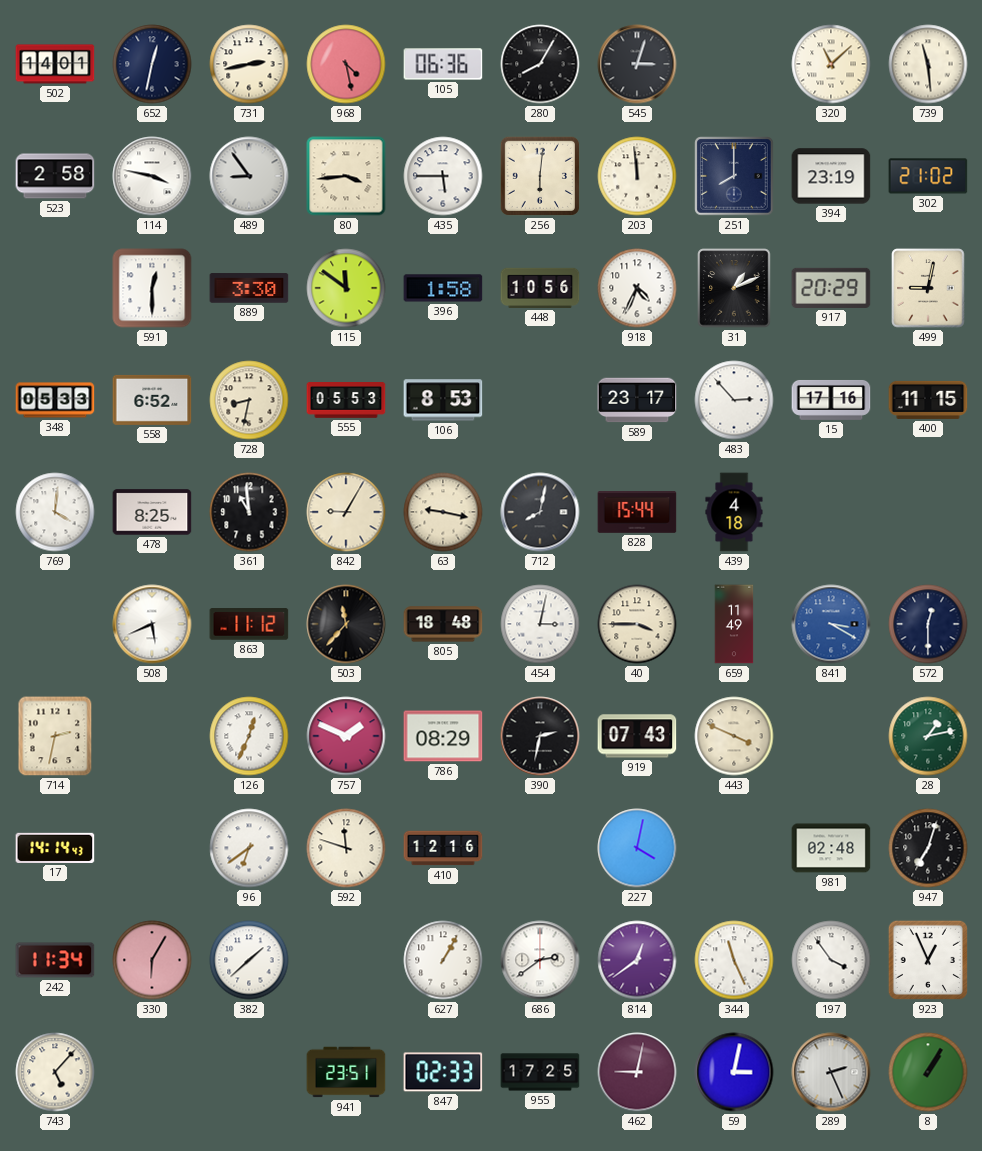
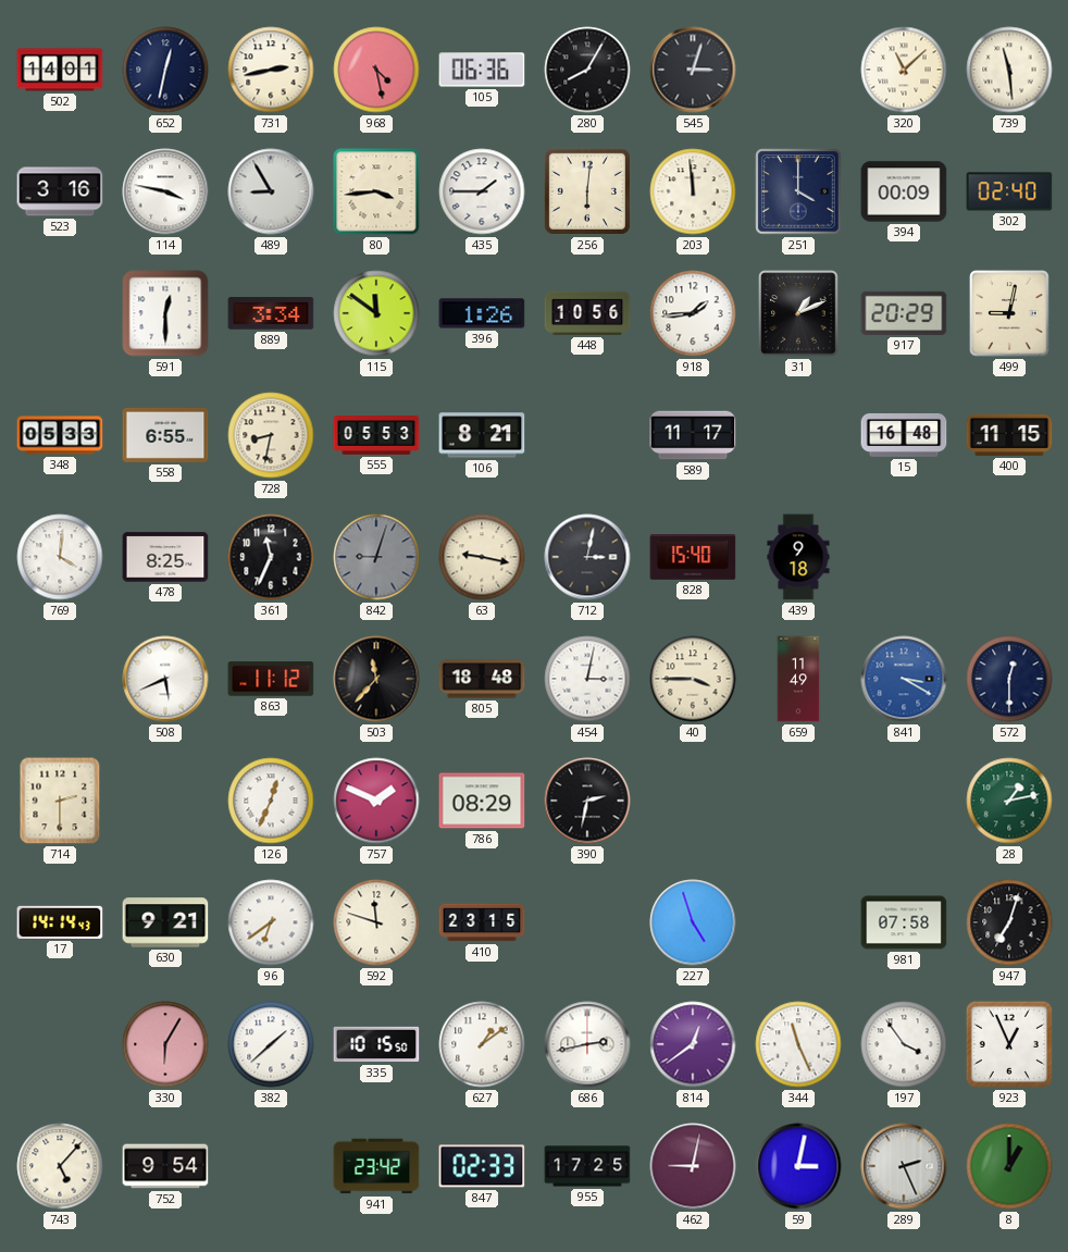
523: 2:58 -> 3:16
489: 8:54 -> 8:55
435: 5:45 -> 1:45
251: 8:00 -> 4:00
394: 23:19 -> 00:09
302: 21:02 -> 02:40
889: 3:30 -> 3:34
396: 1:58 -> 1:26
918: 4:34 -> 1:44
558: 6:52 -> 6:55
106: 8:53 -> 8:21
589: 23:17 -> 11:17
483: 2:53 -> none
15: 17:16 -> 16:48
361: 10:59 -> 11:34
842: 9:05 -> 9:03
842 dial: cream -> grey
712: 8:02 -> 3:02
828: 15:44 -> 15:40
439: 4:18 -> 9:18
714: 2:32 -> 2:30
919: 07:43 -> none
443: 3:49 -> none
630: none -> 9:21
410: 12:16 -> 23:15
227: 4:02 -> 4:57
981: 02:48 -> 07:58
242: 11:34 -> none
335: none -> 10:15
627: 1:05 -> 1:09
686: 2:39 -> 2:43
752: none -> 9:54
941: 23:51 -> 23:42
8: 1:05 -> 1:00
